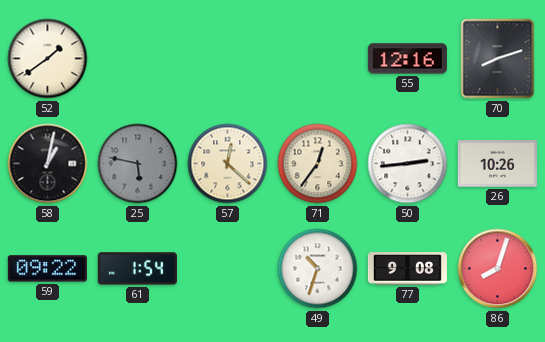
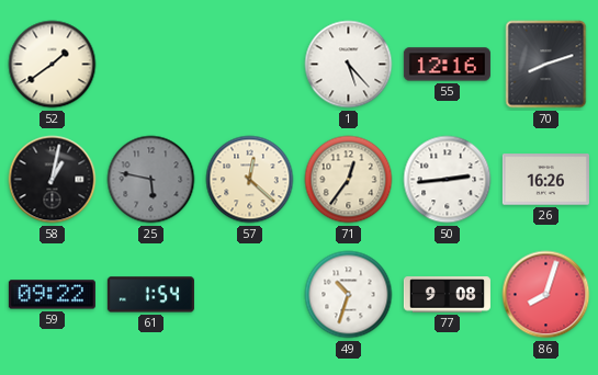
1: none -> 5:23
26: 10:26 -> 16:26
